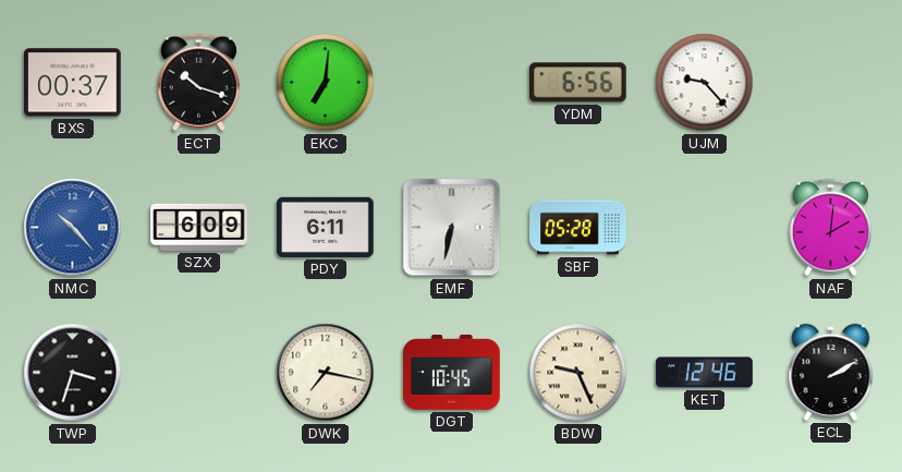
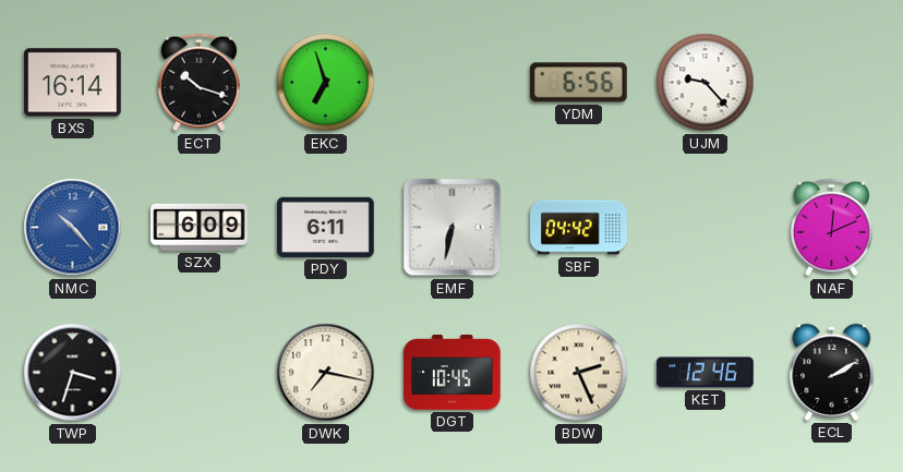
BXS: 00:37 -> 16:14
EKC: 7:01 -> 6:57
SBF: 05:28 -> 04:42
NAF: 2:01 -> 12:11
BDW: 9:26 -> 2:26
